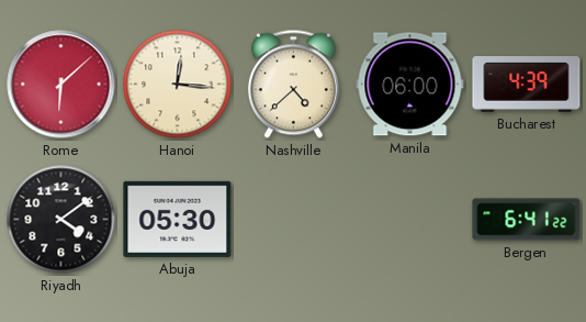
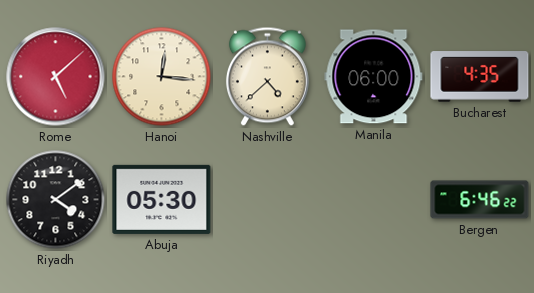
Rome: 6:08 -> 5:08
Bucharest: 4:39 -> 4:35
Bergen: 6:41 -> 6:46
